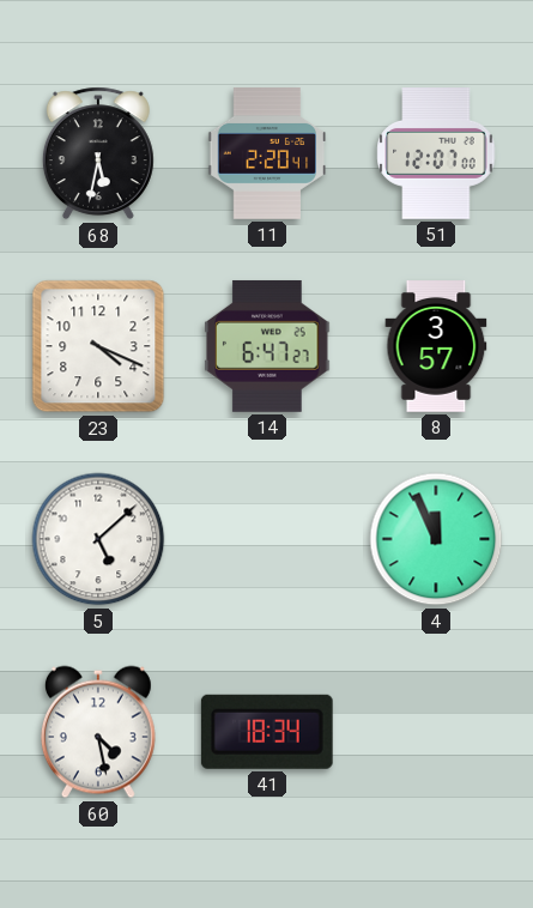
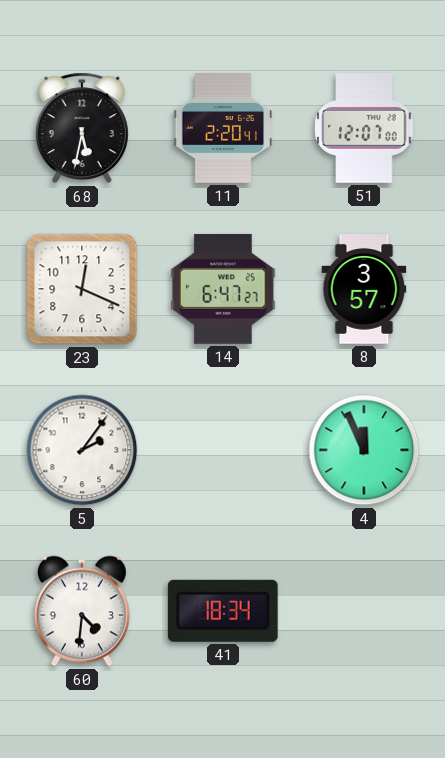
23: 4:19 -> 12:19
5: 5:08 -> 2:06
60: 4:28 -> 4:31
